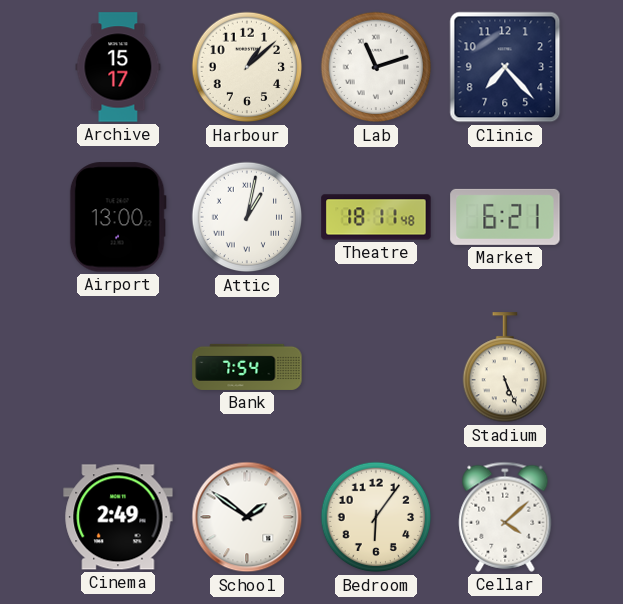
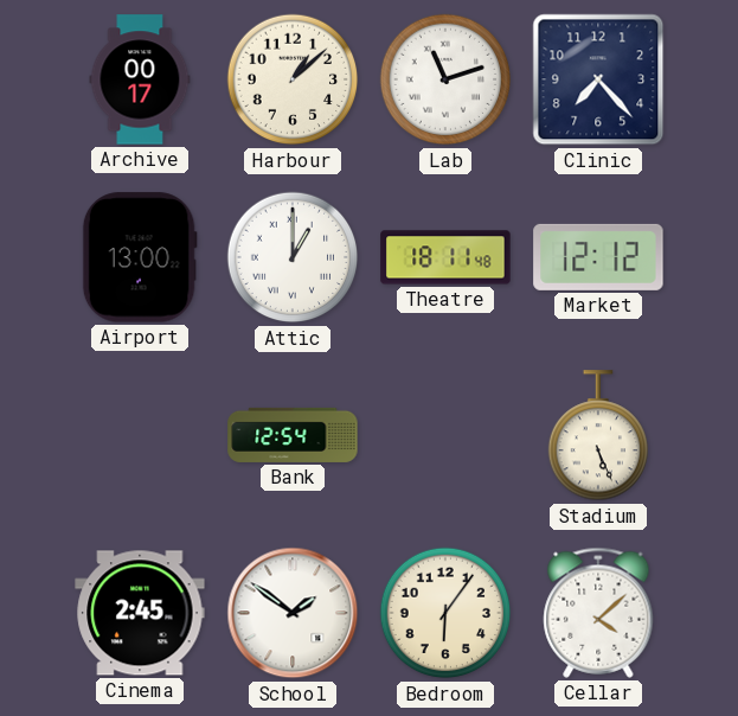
Archive: 15:17 -> 00:17
Attic: 1:02 -> 1:00
Market: 6:21 -> 12:12
Bank: 7:54 -> 12:54
Cinema: 2:49 -> 2:45
